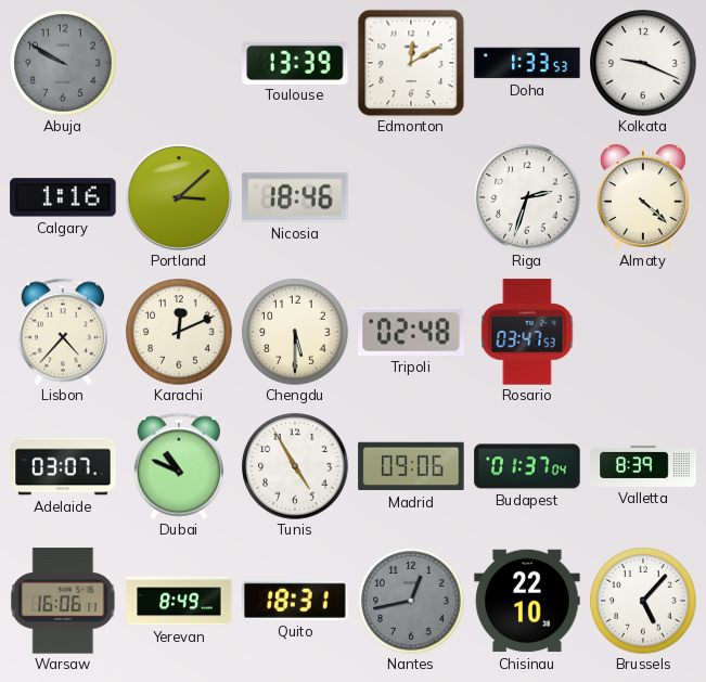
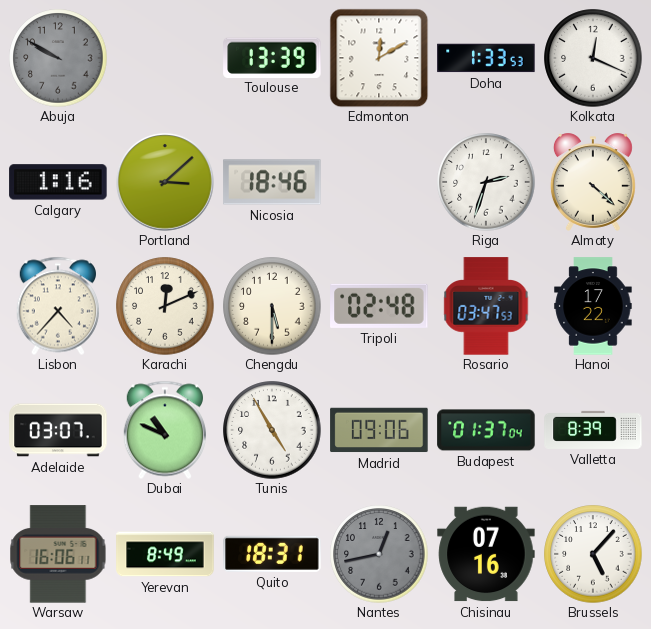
Kolkata: 9:19 -> 12:19
Hanoi: none -> 17:22
Chisinau: 22:10 -> 07:16
